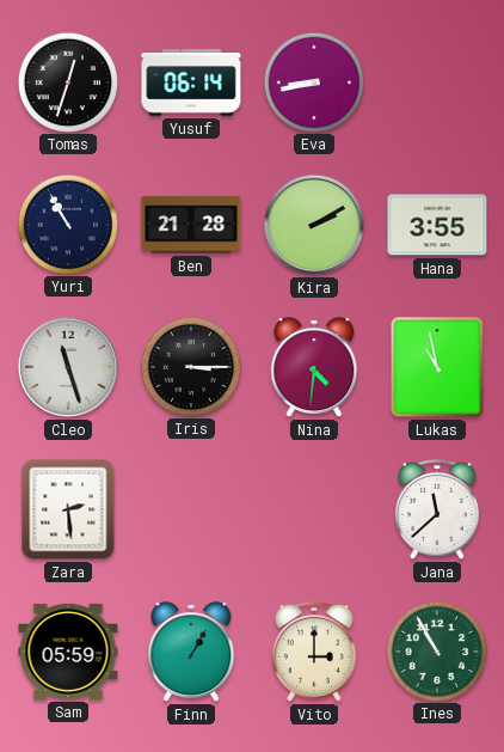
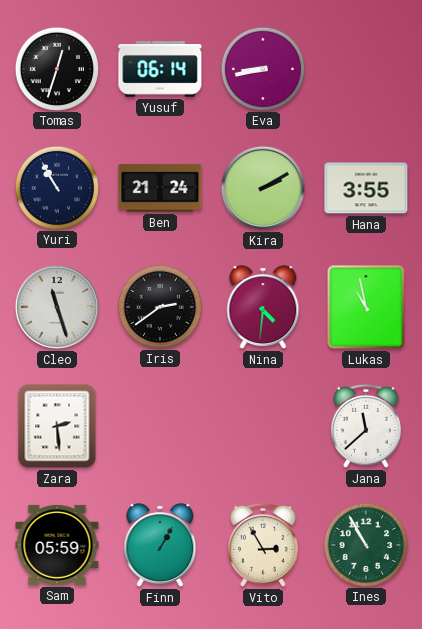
Ben: 21:28 -> 21:24
Iris: 3:15 -> 2:39
Vito: 3:00 -> 2:55
